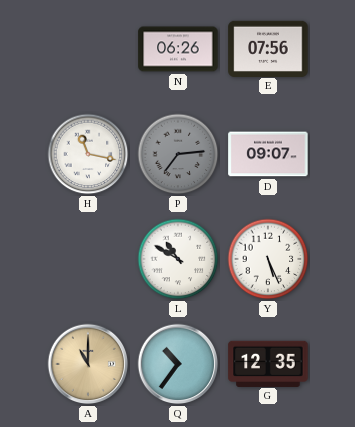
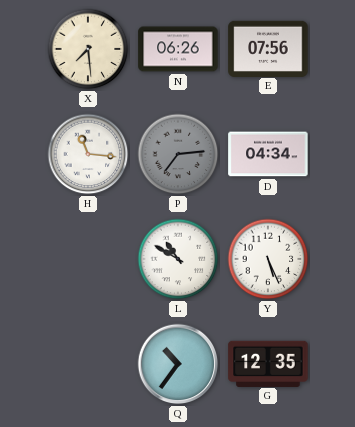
X: none -> 7:29
H: 11:17 -> 11:16
D: 09:07 -> 04:34
A: 11:00 -> none
